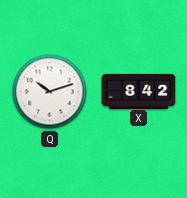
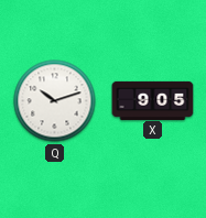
X: 8:42 -> 9:05
